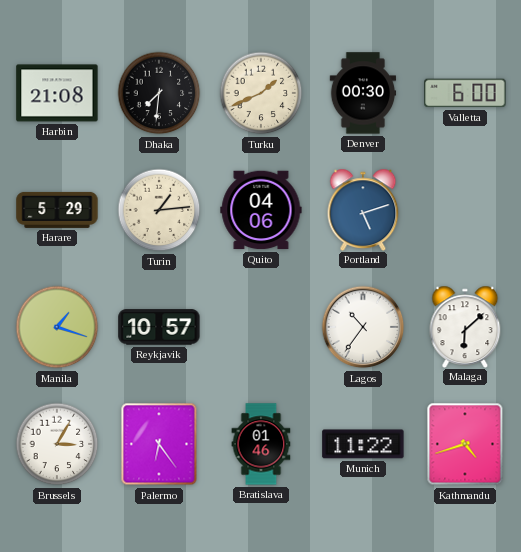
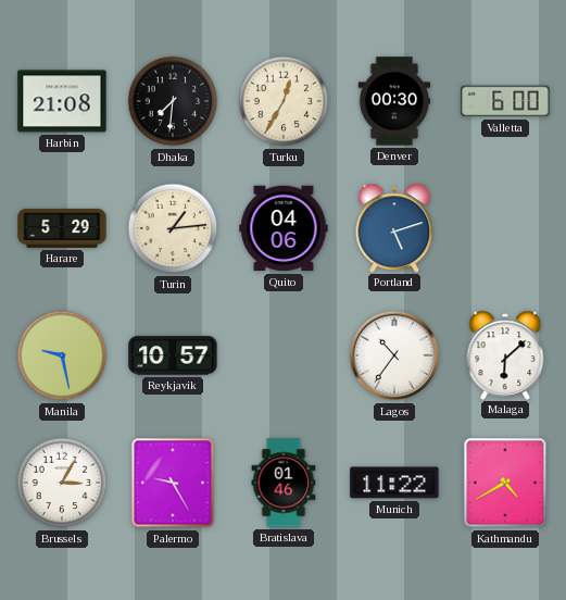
Turku: 1:41 -> 12:35
Manila: 1:18 -> 9:28
Palermo: 6:24 -> 9:25
Kathmandu: 4:42 -> 4:40
